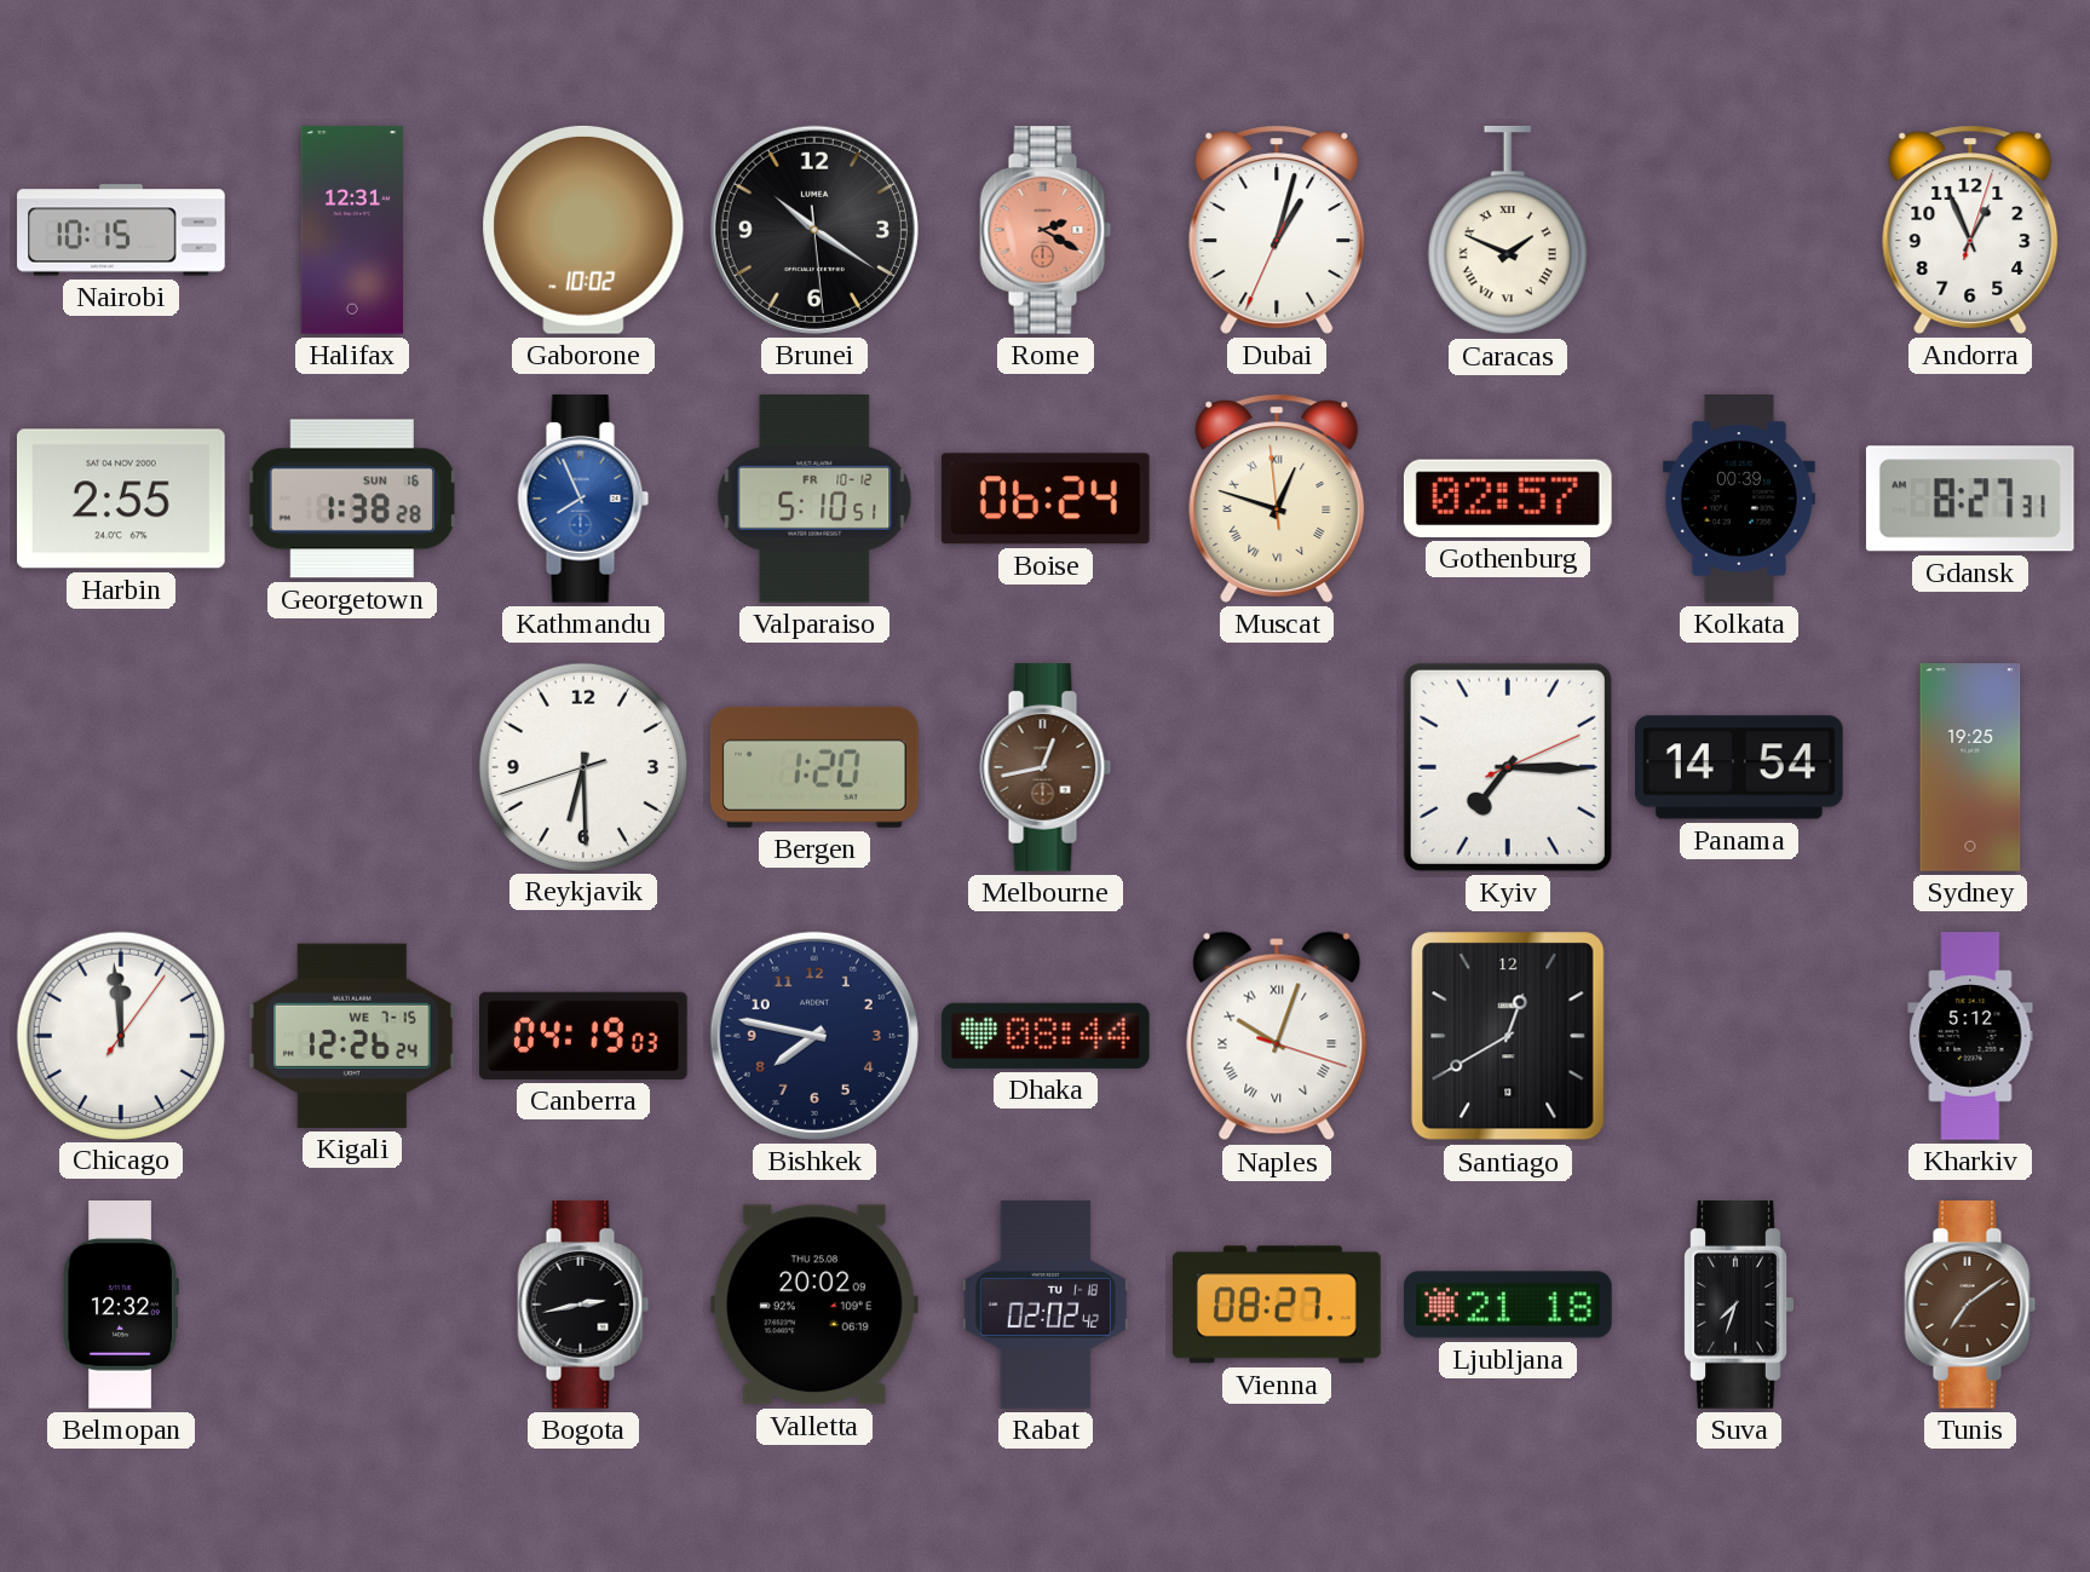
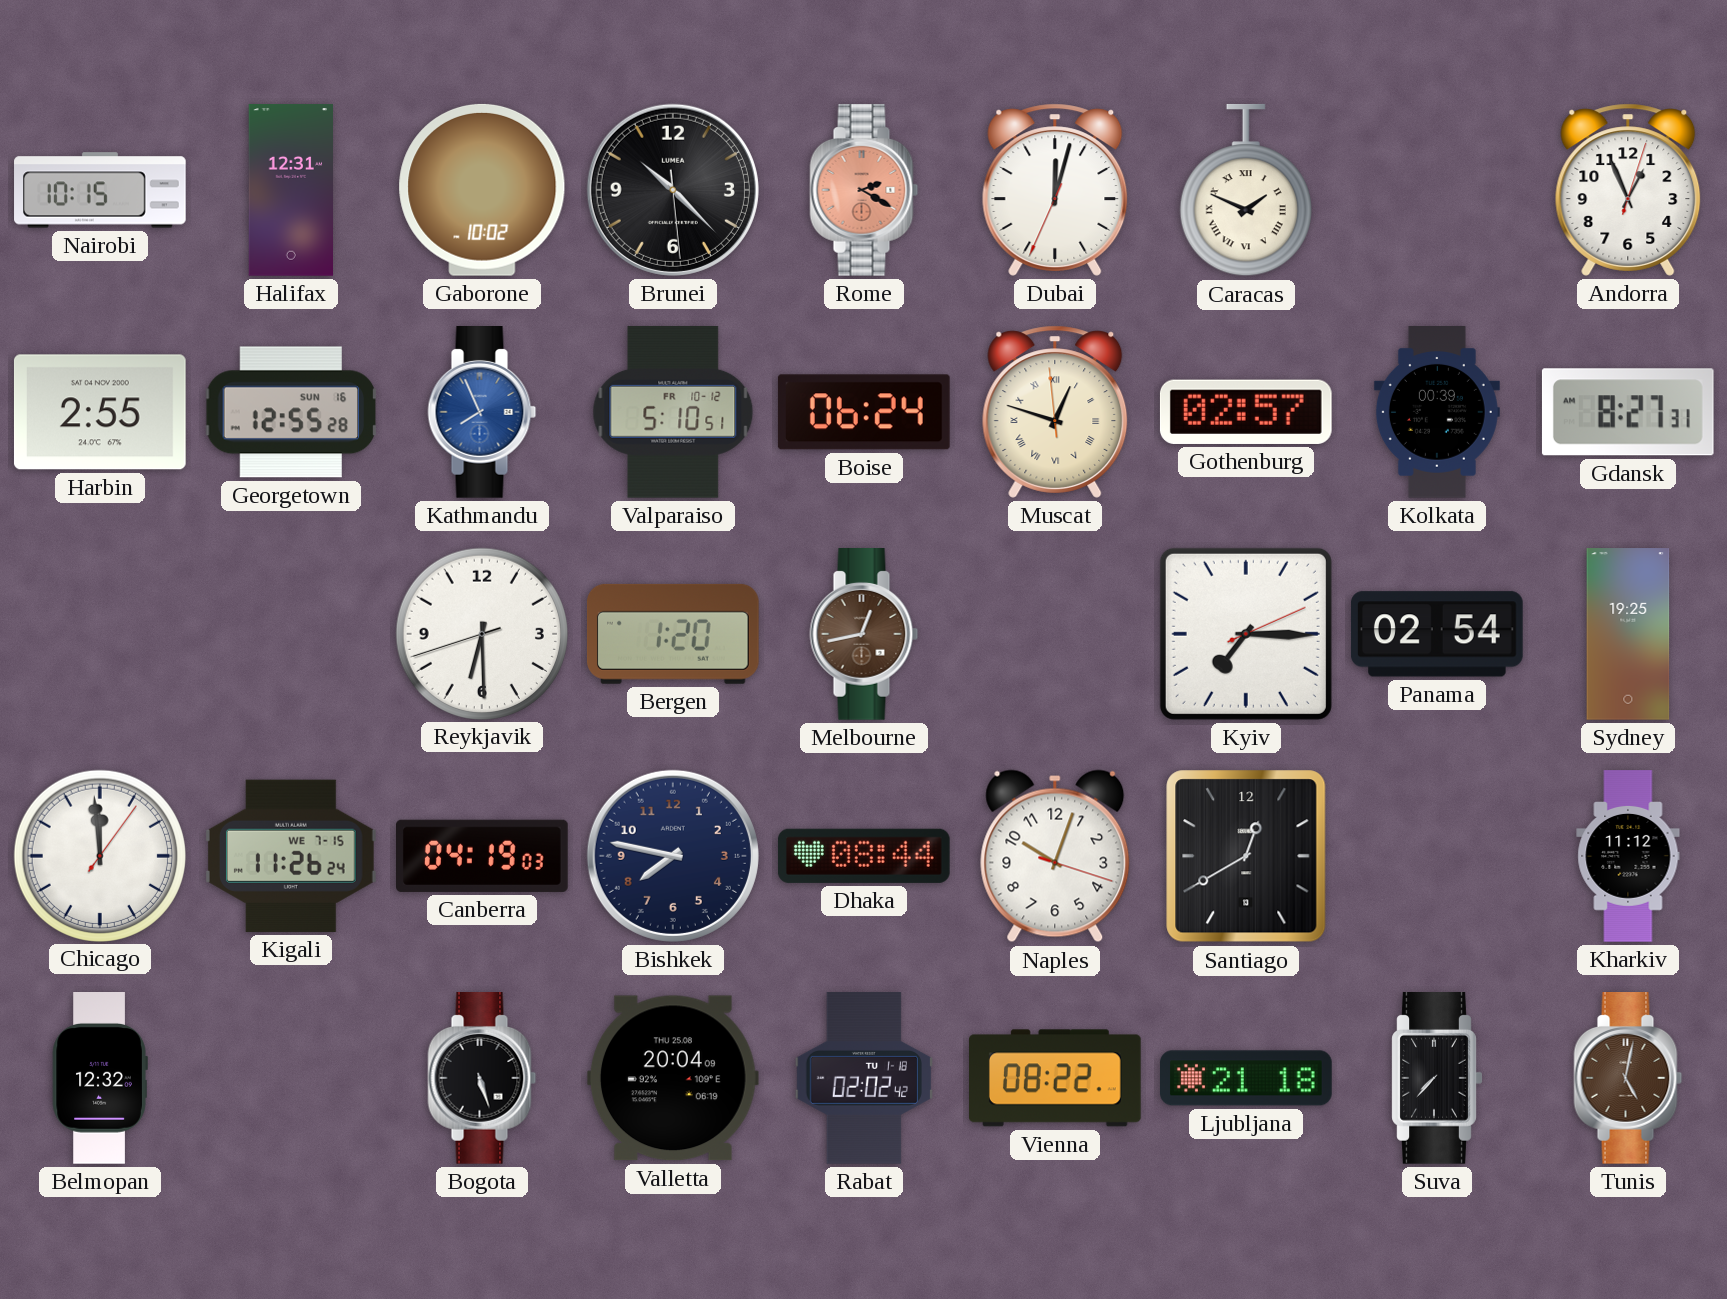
Brunei: 10:20 -> 10:22
Dubai: 1:02 -> 12:02
Georgetown: 1:38 -> 12:55
Panama: 14:54 -> 02:54
Kigali: 12:26 -> 11:26
Naples numerals: Roman -> Arabic
Kharkiv: 5:12 -> 11:12
Bogota: 2:43 -> 5:27
Valletta: 20:02 -> 20:04
Vienna: 08:27 -> 08:22
Suva: 7:33 -> 7:37
Tunis: 7:09 -> 5:02
